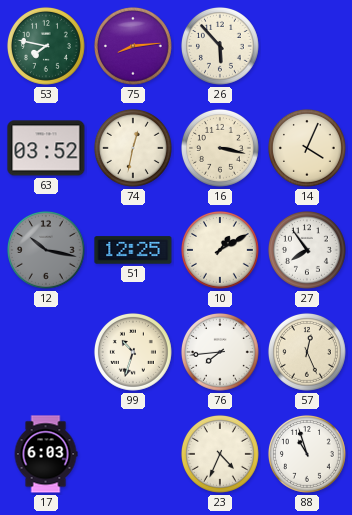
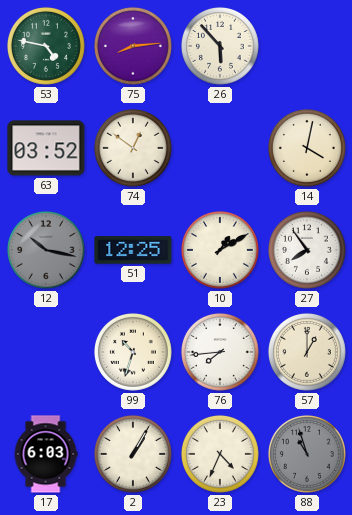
53: 7:47 -> 4:47
74: 12:32 -> 12:51
16: 3:17 -> none
14: 4:04 -> 4:02
57: 12:26 -> 1:00
2: none -> 1:05
88 dial: white -> grey
